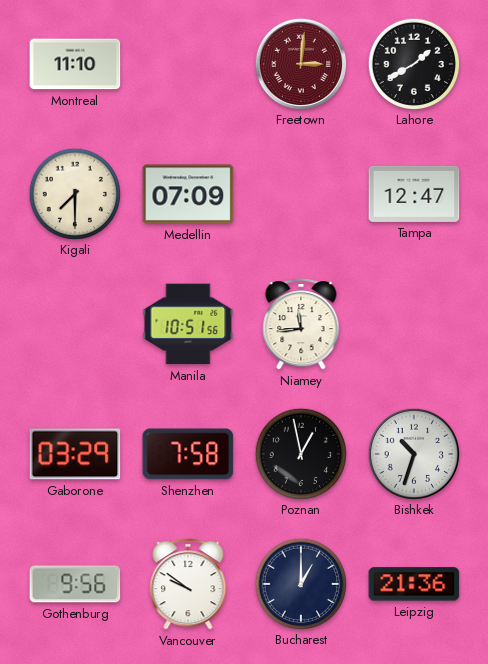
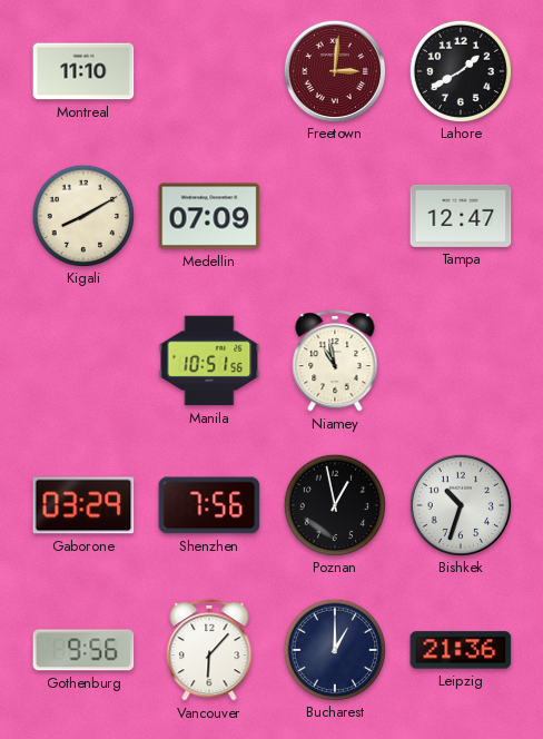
Kigali: 7:30 -> 8:10
Niamey: 11:44 -> 10:58
Shenzhen: 7:58 -> 7:56
Vancouver: 9:51 -> 6:07
